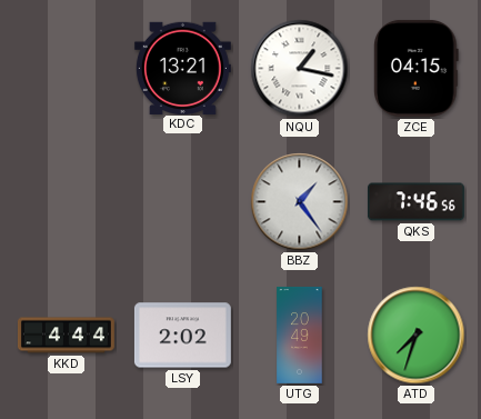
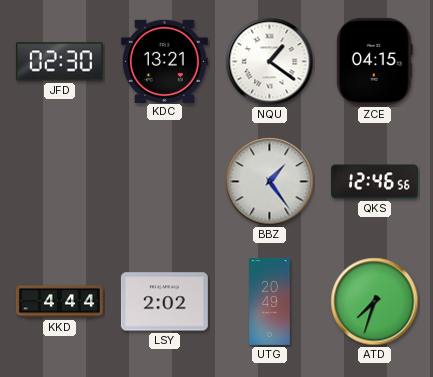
JFD: none -> 02:30
NQU: 1:17 -> 1:21
QKS: 7:46 -> 12:46
